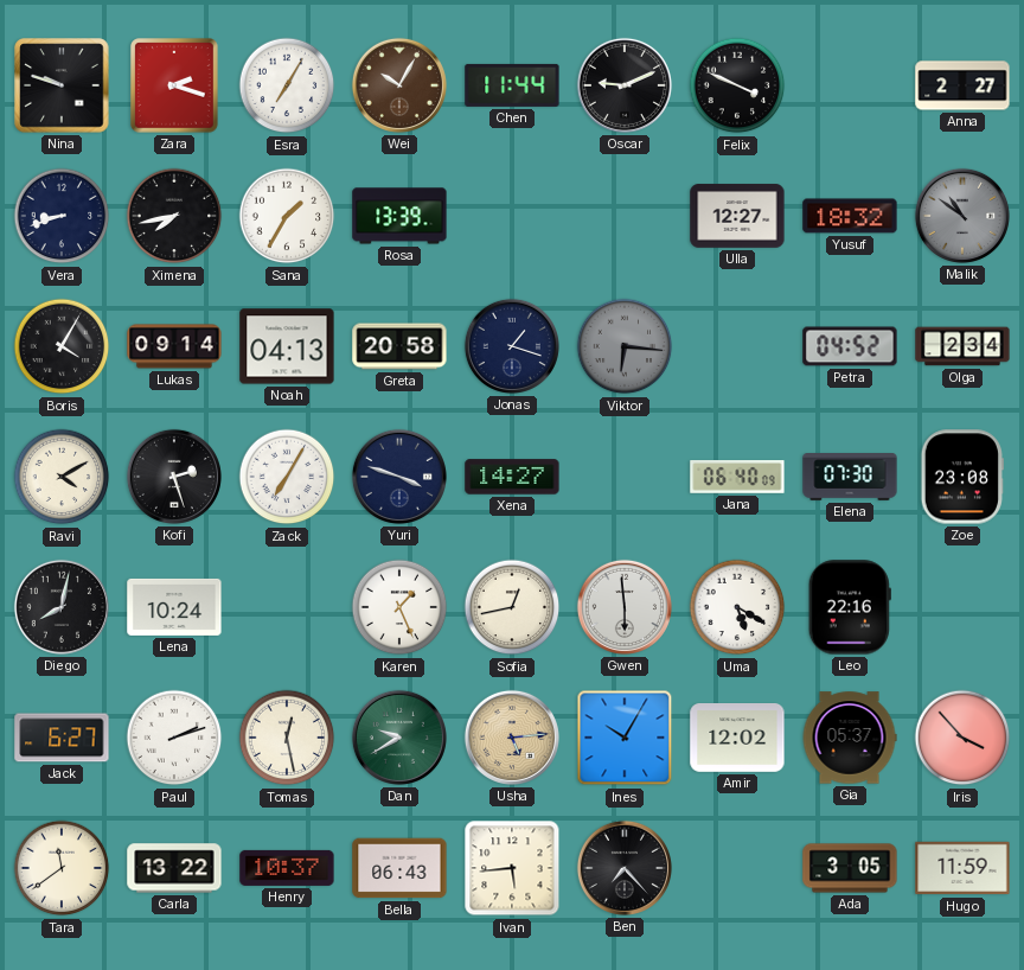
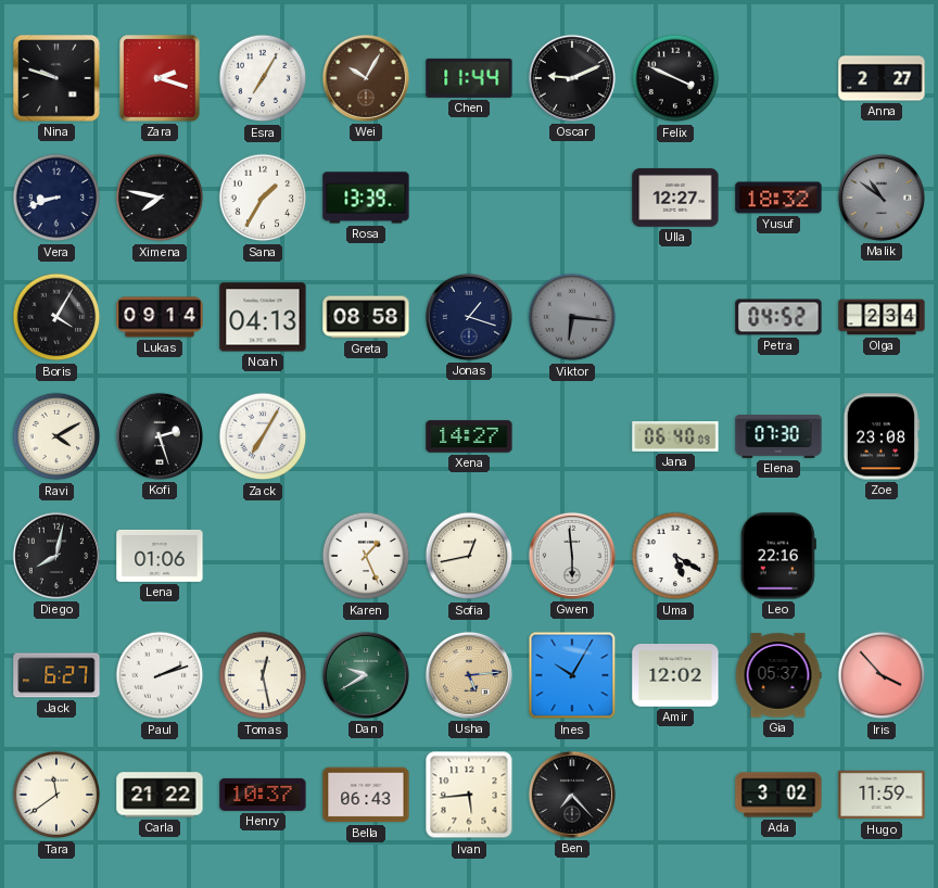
Ximena: 7:43 -> 7:47
Greta: 20:58 -> 08:58
Yuri: 3:48 -> none
Lena: 10:24 -> 01:06
Carla: 13:22 -> 21:22
Ada: 3:05 -> 3:02
